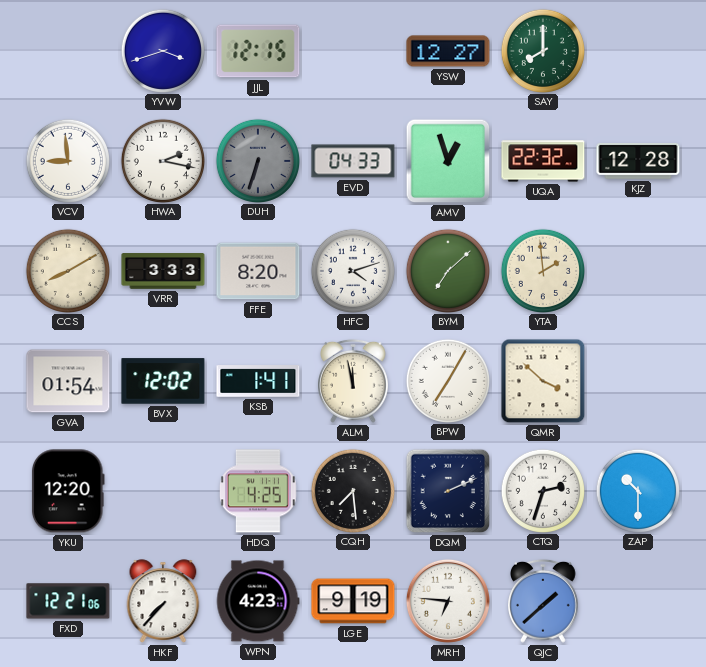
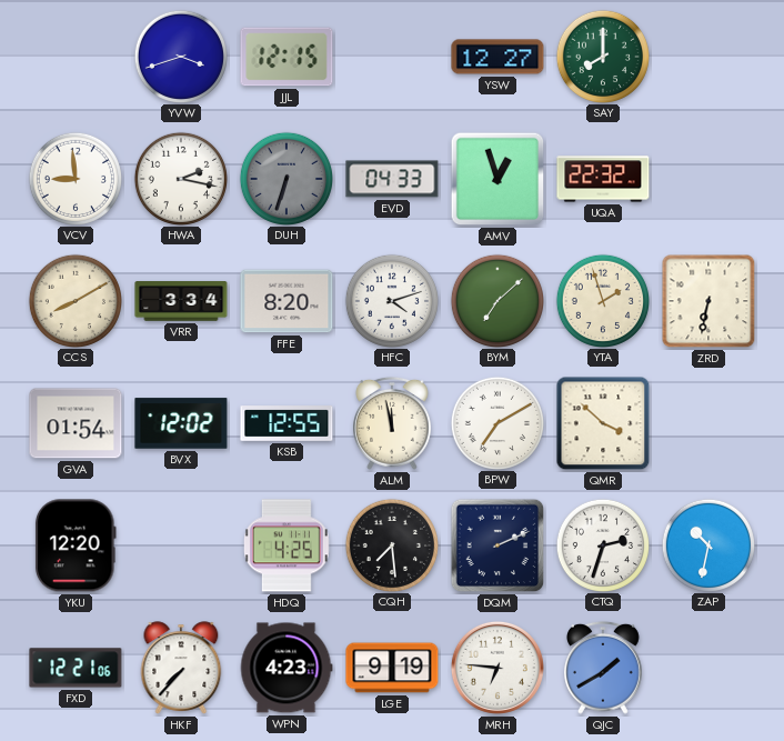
KJZ: 12:28 -> none
VRR: 3:33 -> 3:34
YTA: 1:59 -> 1:57
ZRD: none -> 6:32
KSB: 1:41 -> 12:55
BPW: 7:05 -> 7:10
ZAP: 10:30 -> 10:32
QJC: 1:38 -> 1:40
